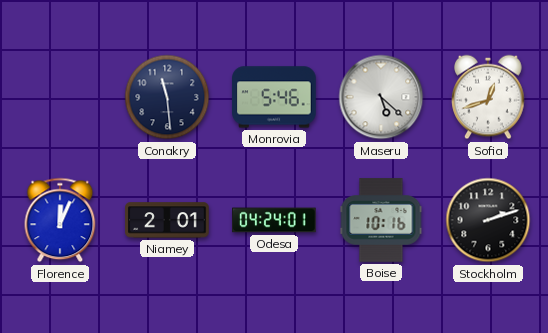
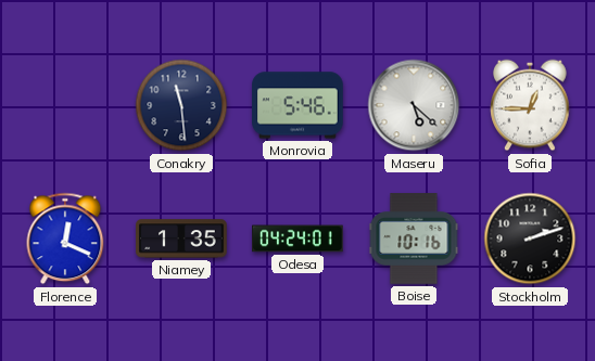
Sofia: 12:42 -> 12:45
Florence: 12:04 -> 12:19
Niamey: 2:01 -> 1:35
